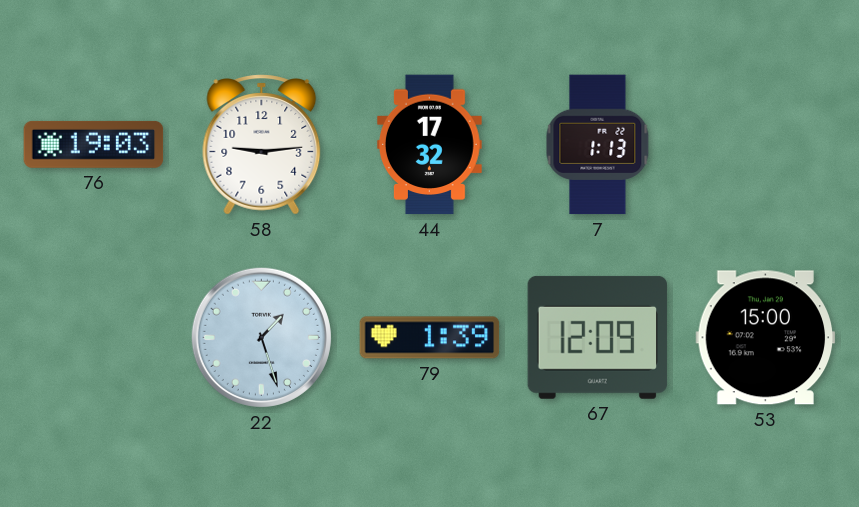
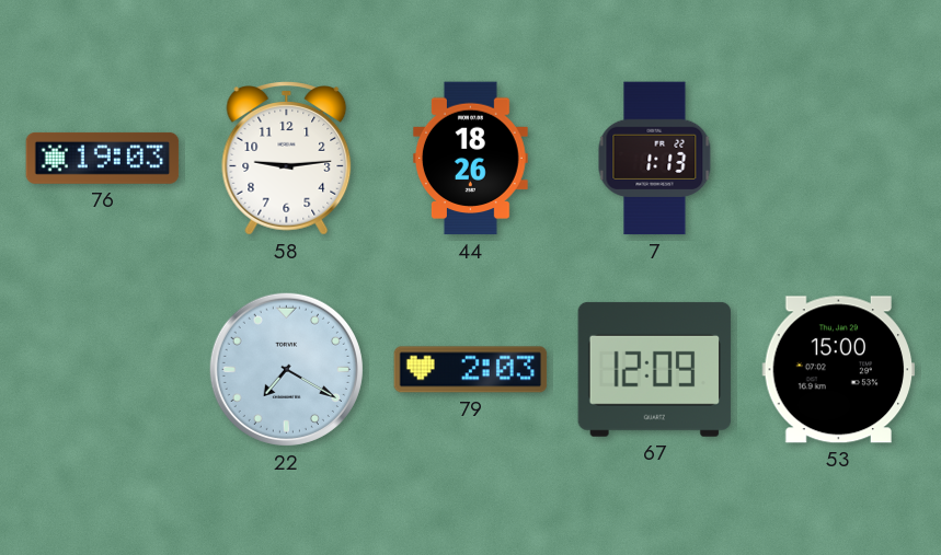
44: 17:32 -> 18:26
22: 1:27 -> 7:20
79: 1:39 -> 2:03
